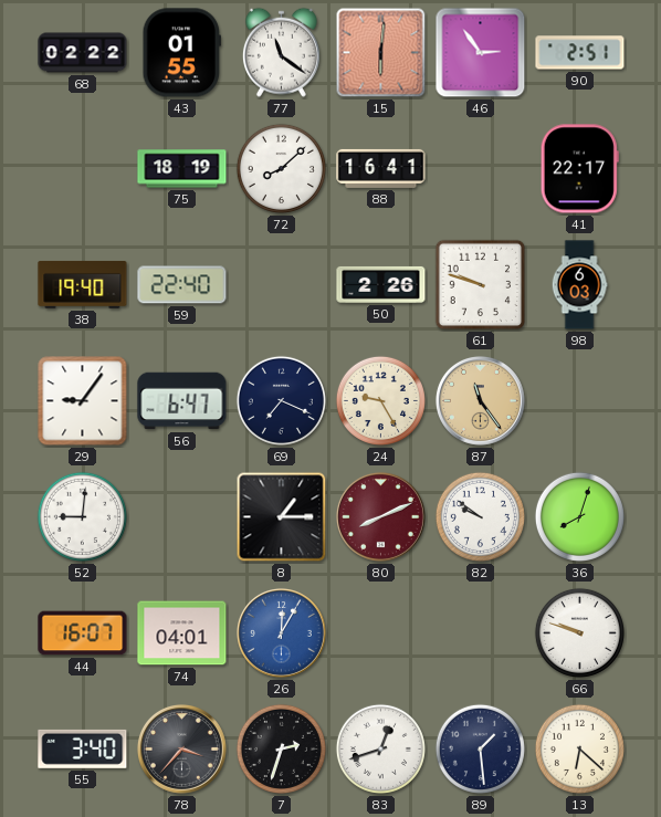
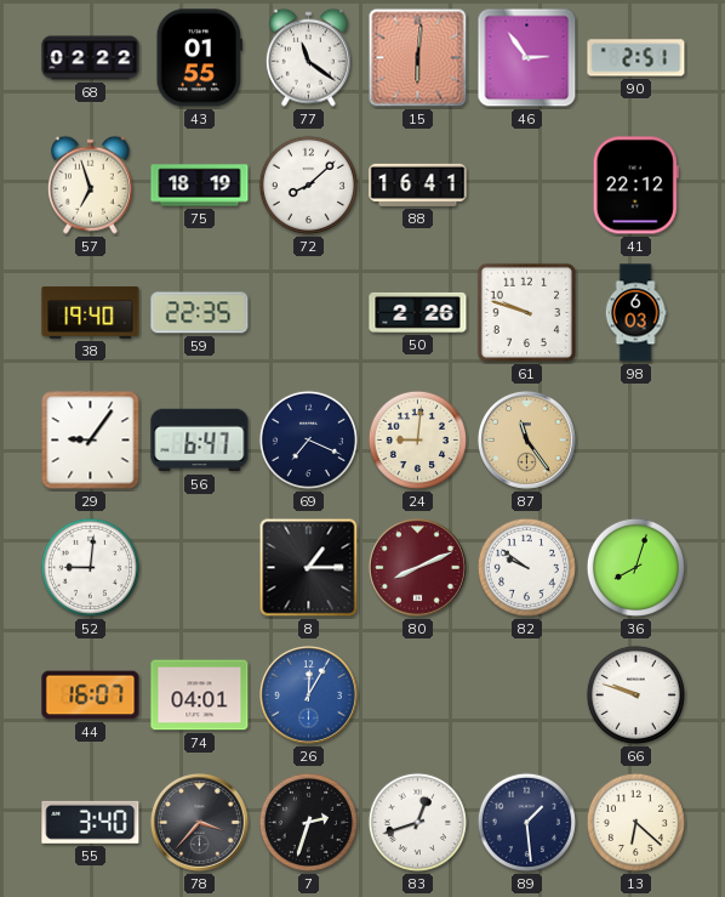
57: none -> 6:57
41: 22:17 -> 22:12
59: 22:40 -> 22:35
24: 9:25 -> 9:01
